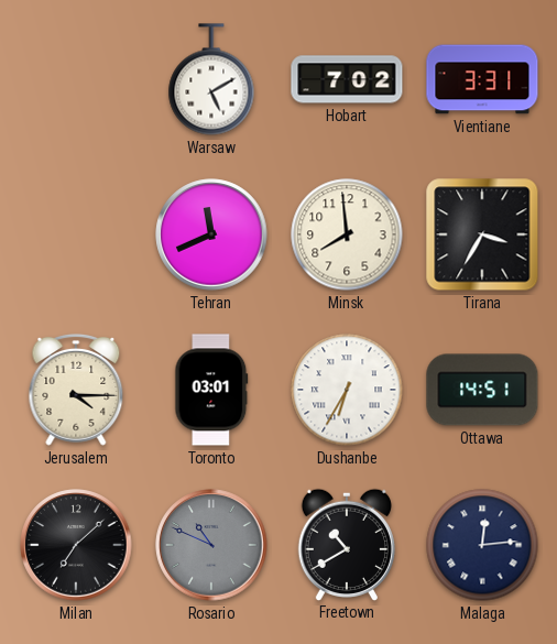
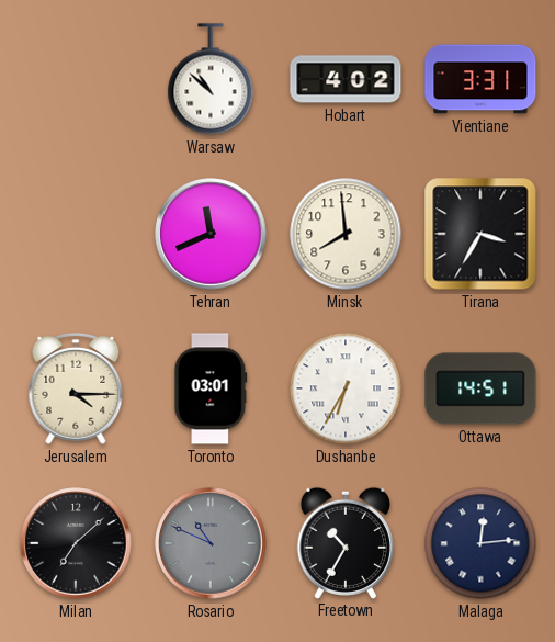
Warsaw: 5:10 -> 10:52
Hobart: 7:02 -> 4:02
Freetown: 10:40 -> 10:35
